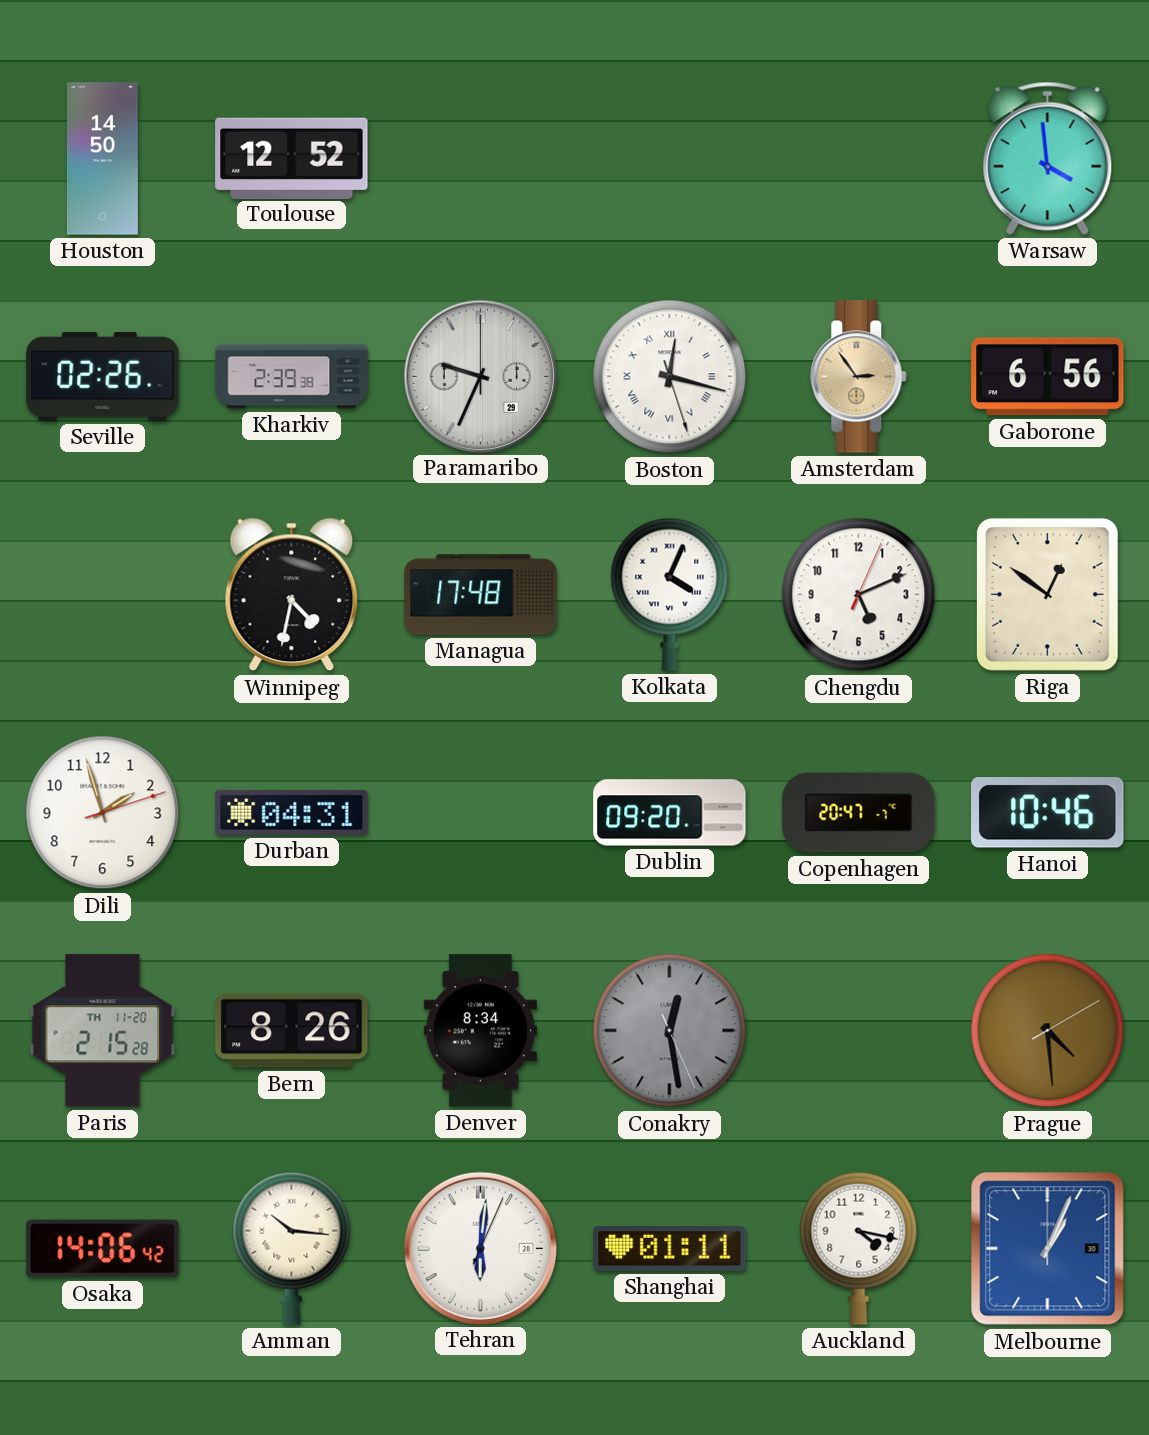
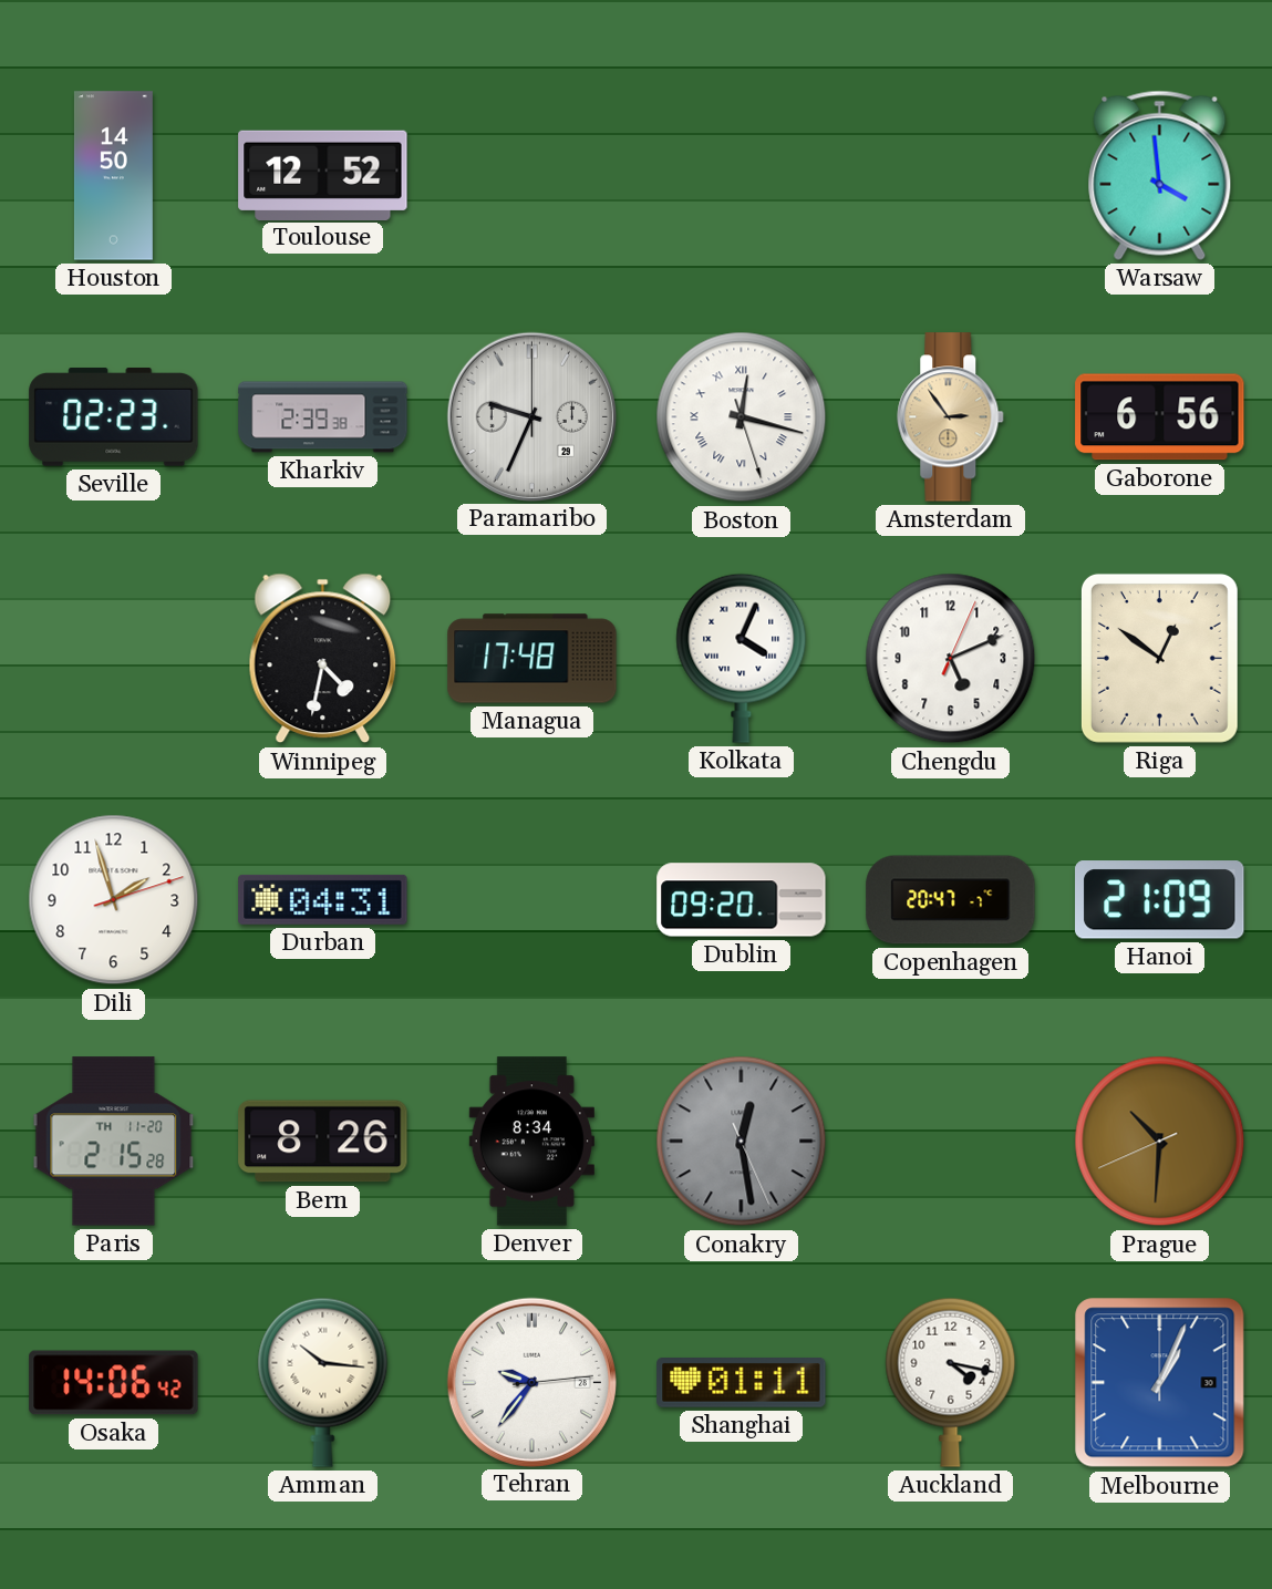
Seville: 02:26 -> 02:23
Hanoi: 10:46 -> 21:09
Prague: 4:29 -> 10:30
Tehran: 6:01 -> 9:36
